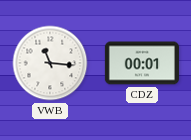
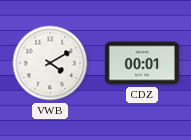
VWB: 11:16 -> 4:10
